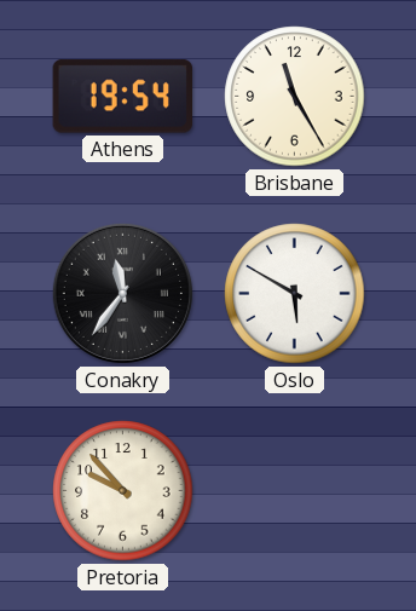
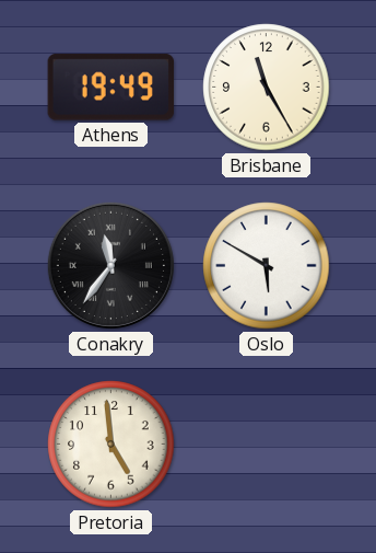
Athens: 19:54 -> 19:49
Pretoria: 9:53 -> 4:59
